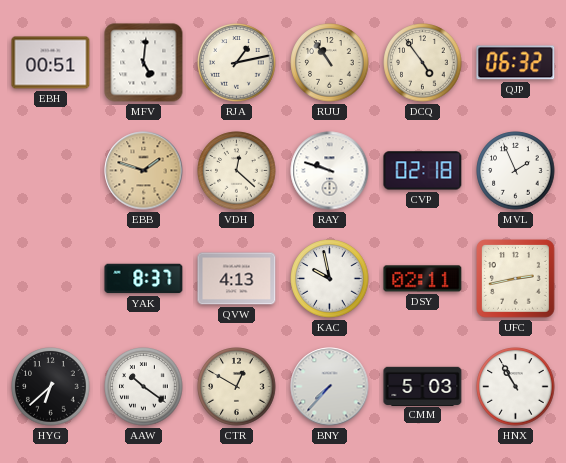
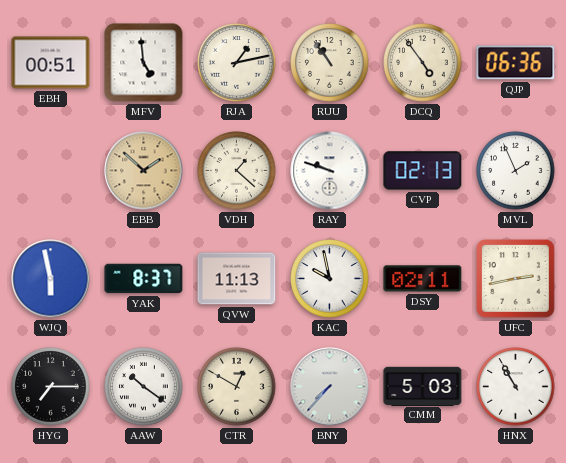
MFV: 5:01 -> 4:59
QJP: 06:32 -> 06:36
EBB: 1:48 -> 1:52
VDH: 12:22 -> 1:22
CVP: 02:18 -> 02:13
WJQ: none -> 5:58
QVW: 4:13 -> 11:13
HYG: 6:38 -> 7:15
